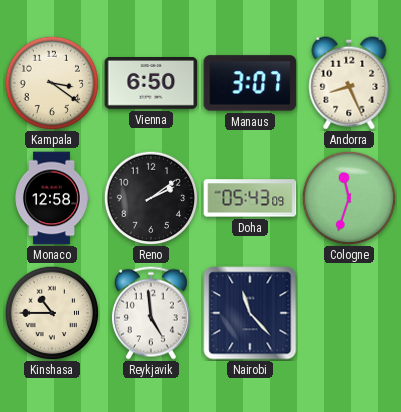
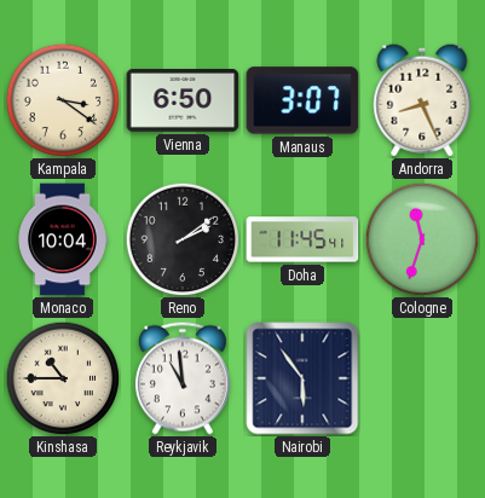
Monaco: 12:58 -> 10:04
Doha: 05:43 -> 11:45
Reykjavik: 4:59 -> 10:59
Nairobi: 11:23 -> 5:54
